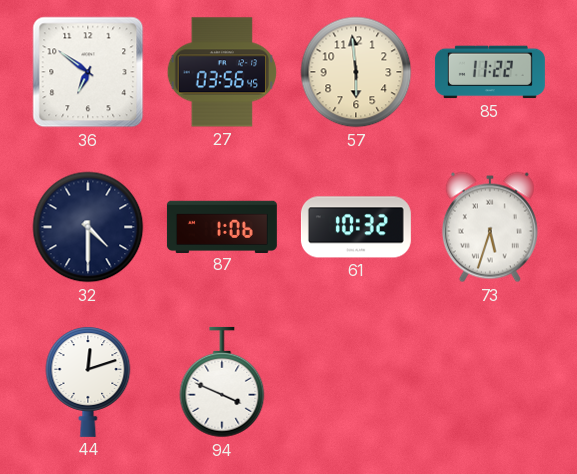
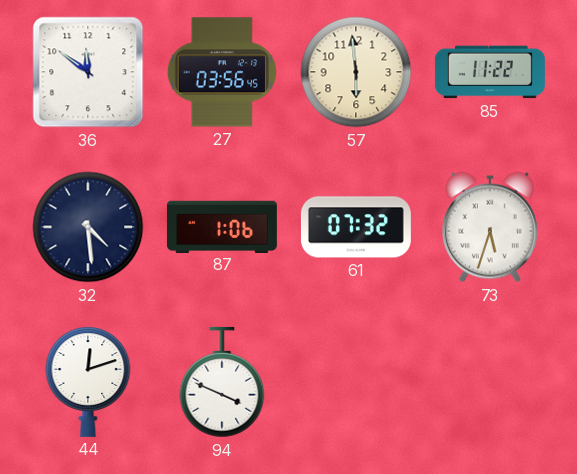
36: 6:51 -> 11:51
32: 4:30 -> 4:29
61: 10:32 -> 07:32
